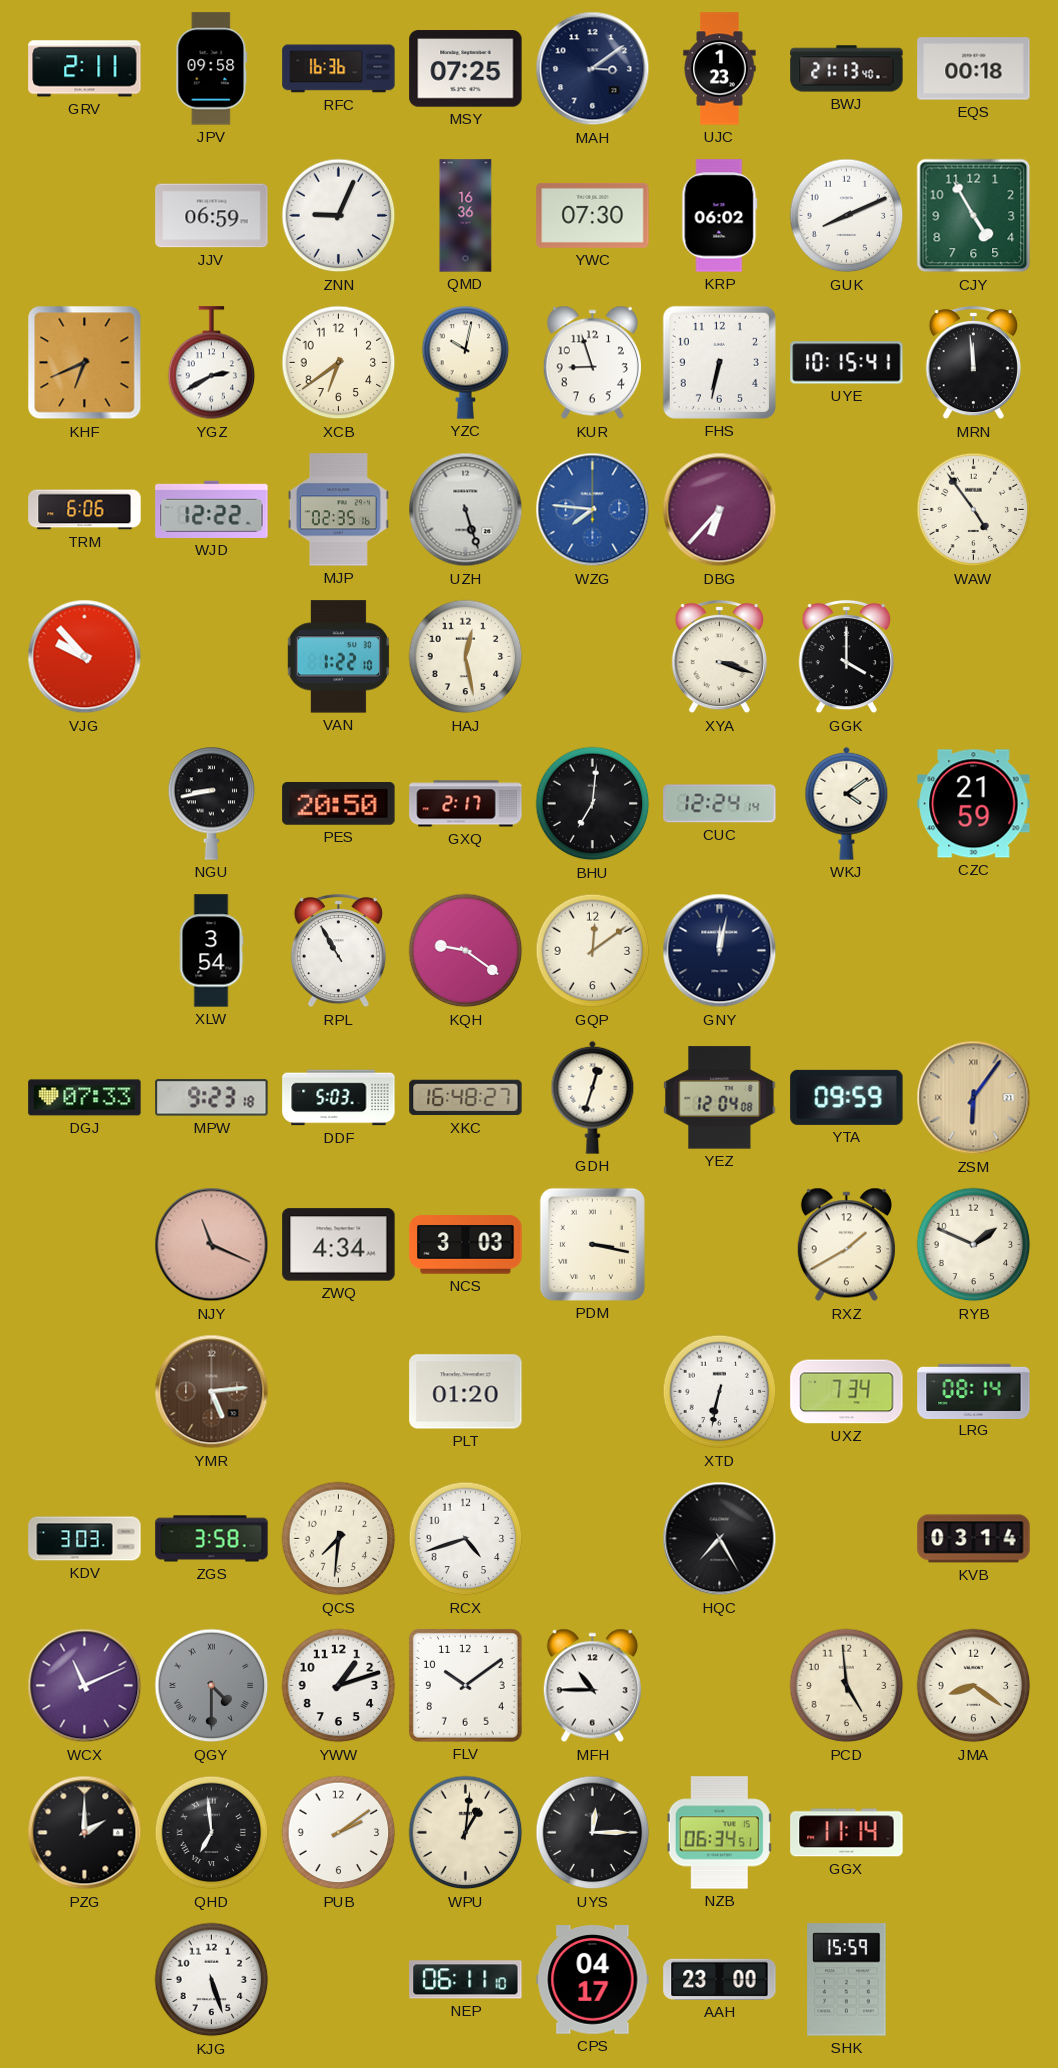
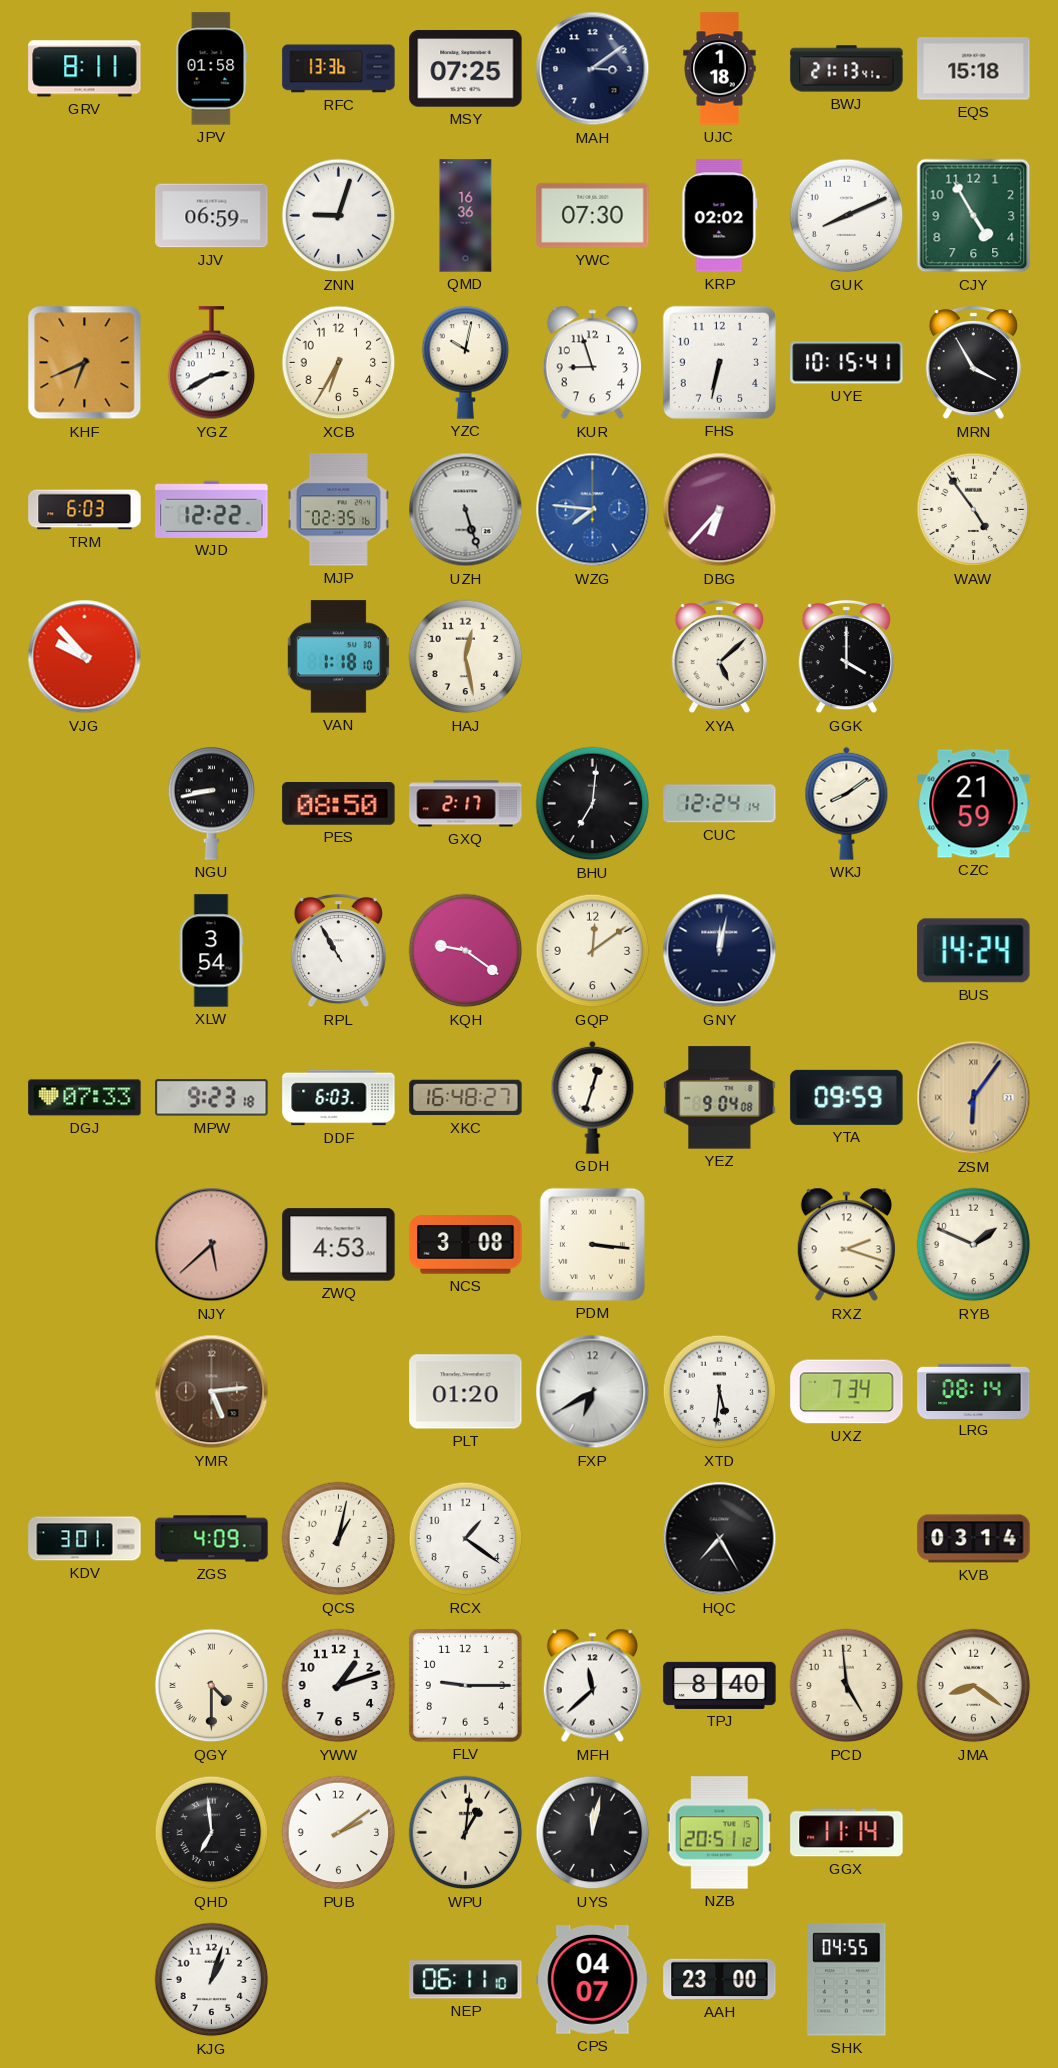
GRV: 2:11 -> 8:11
JPV: 09:58 -> 01:58
RFC: 16:36 -> 13:36
UJC: 1:23 -> 1:18
BWJ: 21:13:40 -> 21:13:41
EQS: 00:18 -> 15:18
ZNN: 9:04 -> 9:03
KRP: 06:02 -> 02:02
XCB: 6:39 -> 6:35
MRN: 11:59 -> 3:55
TRM: 6:06 -> 6:03
VAN: 1:22 -> 1:18
XYA: 3:18 -> 5:08
PES: 20:50 -> 08:50
WKJ: 4:09 -> 8:09
BUS: none -> 14:24
DDF: 5:03 -> 6:03
YEZ: 12:04 -> 9:04
NJY: 11:19 -> 5:38
ZWQ: 4:34 -> 4:53
NCS: 3:03 -> 3:08
PDM: 3:17 -> 3:16
RXZ: 1:40 -> 2:18
FXP: none -> 6:40
XTD: 6:32 -> 5:31
KDV: 3:03 -> 3:01
ZGS: 3:58 -> 4:09
QCS: 7:31 -> 1:02
RCX: 4:42 -> 1:21
WCX: 11:11 -> none
QGY dial: grey -> cream
FLV: 10:09 -> 9:15
MFH: 10:45 -> 11:38
TPJ: none -> 8:40
PZG: 2:00 -> none
UYS: 12:15 -> 12:02
NZB: 06:34 -> 20:51
KJG: 5:27 -> 1:03
CPS: 04:17 -> 04:07
SHK: 15:59 -> 04:55
